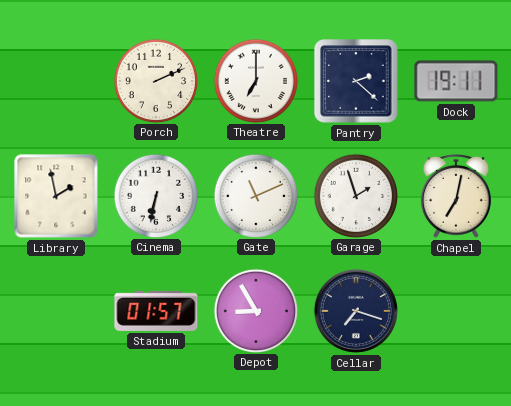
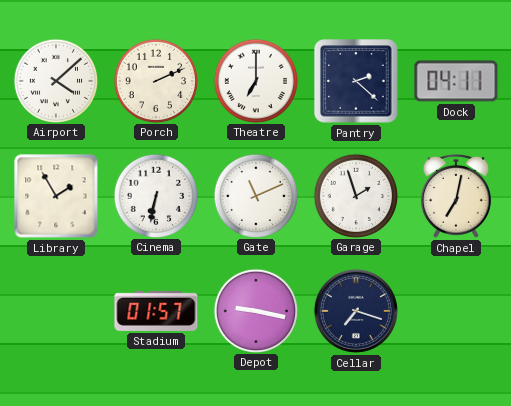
Airport: none -> 4:08
Dock: 19:11 -> 04:11
Library: 1:58 -> 1:55
Depot: 8:55 -> 9:17
